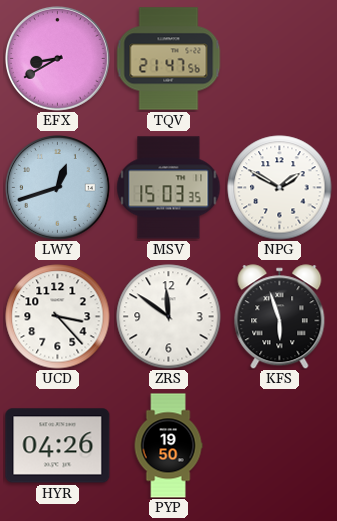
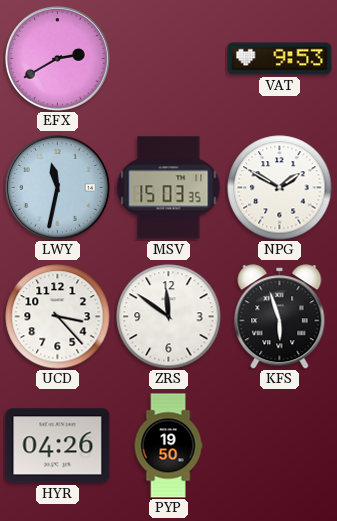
EFX: 8:40 -> 2:40
TQV: 21:47 -> none
VAT: none -> 9:53
LWY: 12:42 -> 11:32
